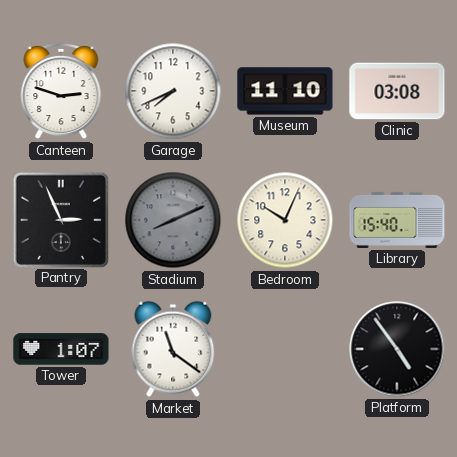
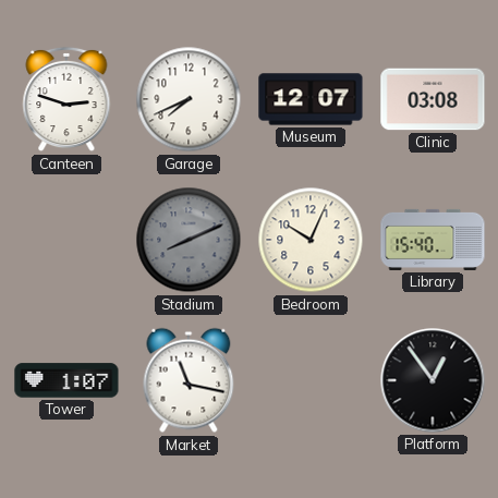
Museum: 11:10 -> 12:07
Pantry: 2:56 -> none
Market: 11:21 -> 11:17
Platform: 4:54 -> 12:54
